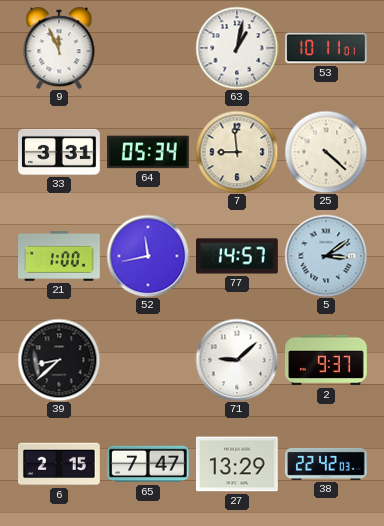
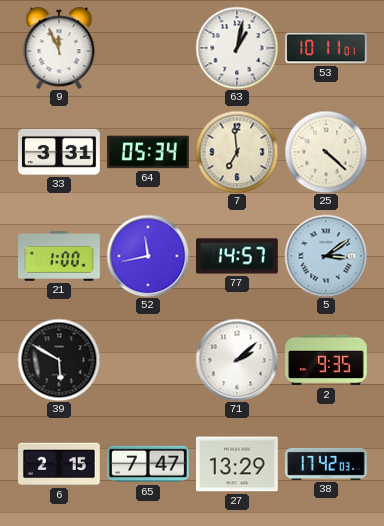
7: 8:59 -> 6:59
39: 8:38 -> 5:50
71: 9:08 -> 2:08
2: 9:37 -> 9:35
38: 22:42 -> 17:42
